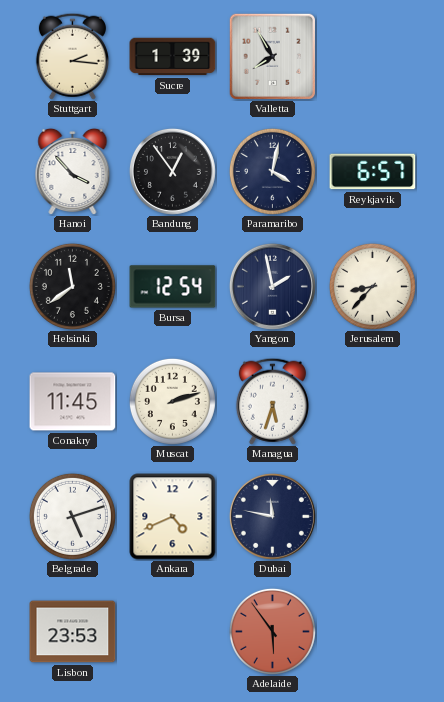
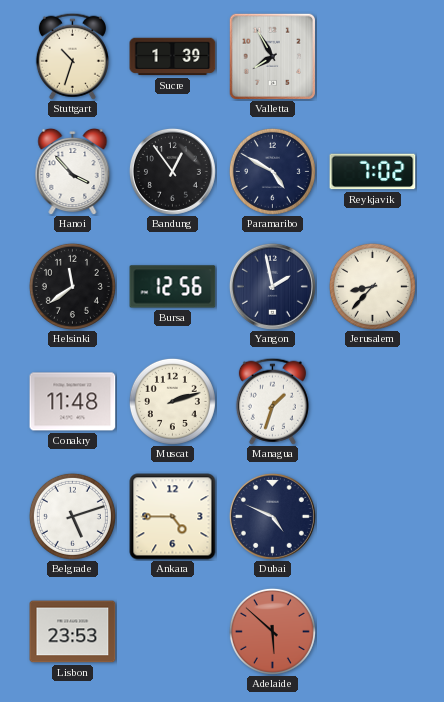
Stuttgart: 2:16 -> 10:33
Paramaribo: 4:02 -> 4:50
Reykjavik: 6:57 -> 7:02
Bursa: 12:54 -> 12:56
Conakry: 11:45 -> 11:48
Managua: 5:33 -> 1:33
Ankara: 4:41 -> 4:45
Dubai: 11:47 -> 4:49
Adelaide: 5:54 -> 5:52
